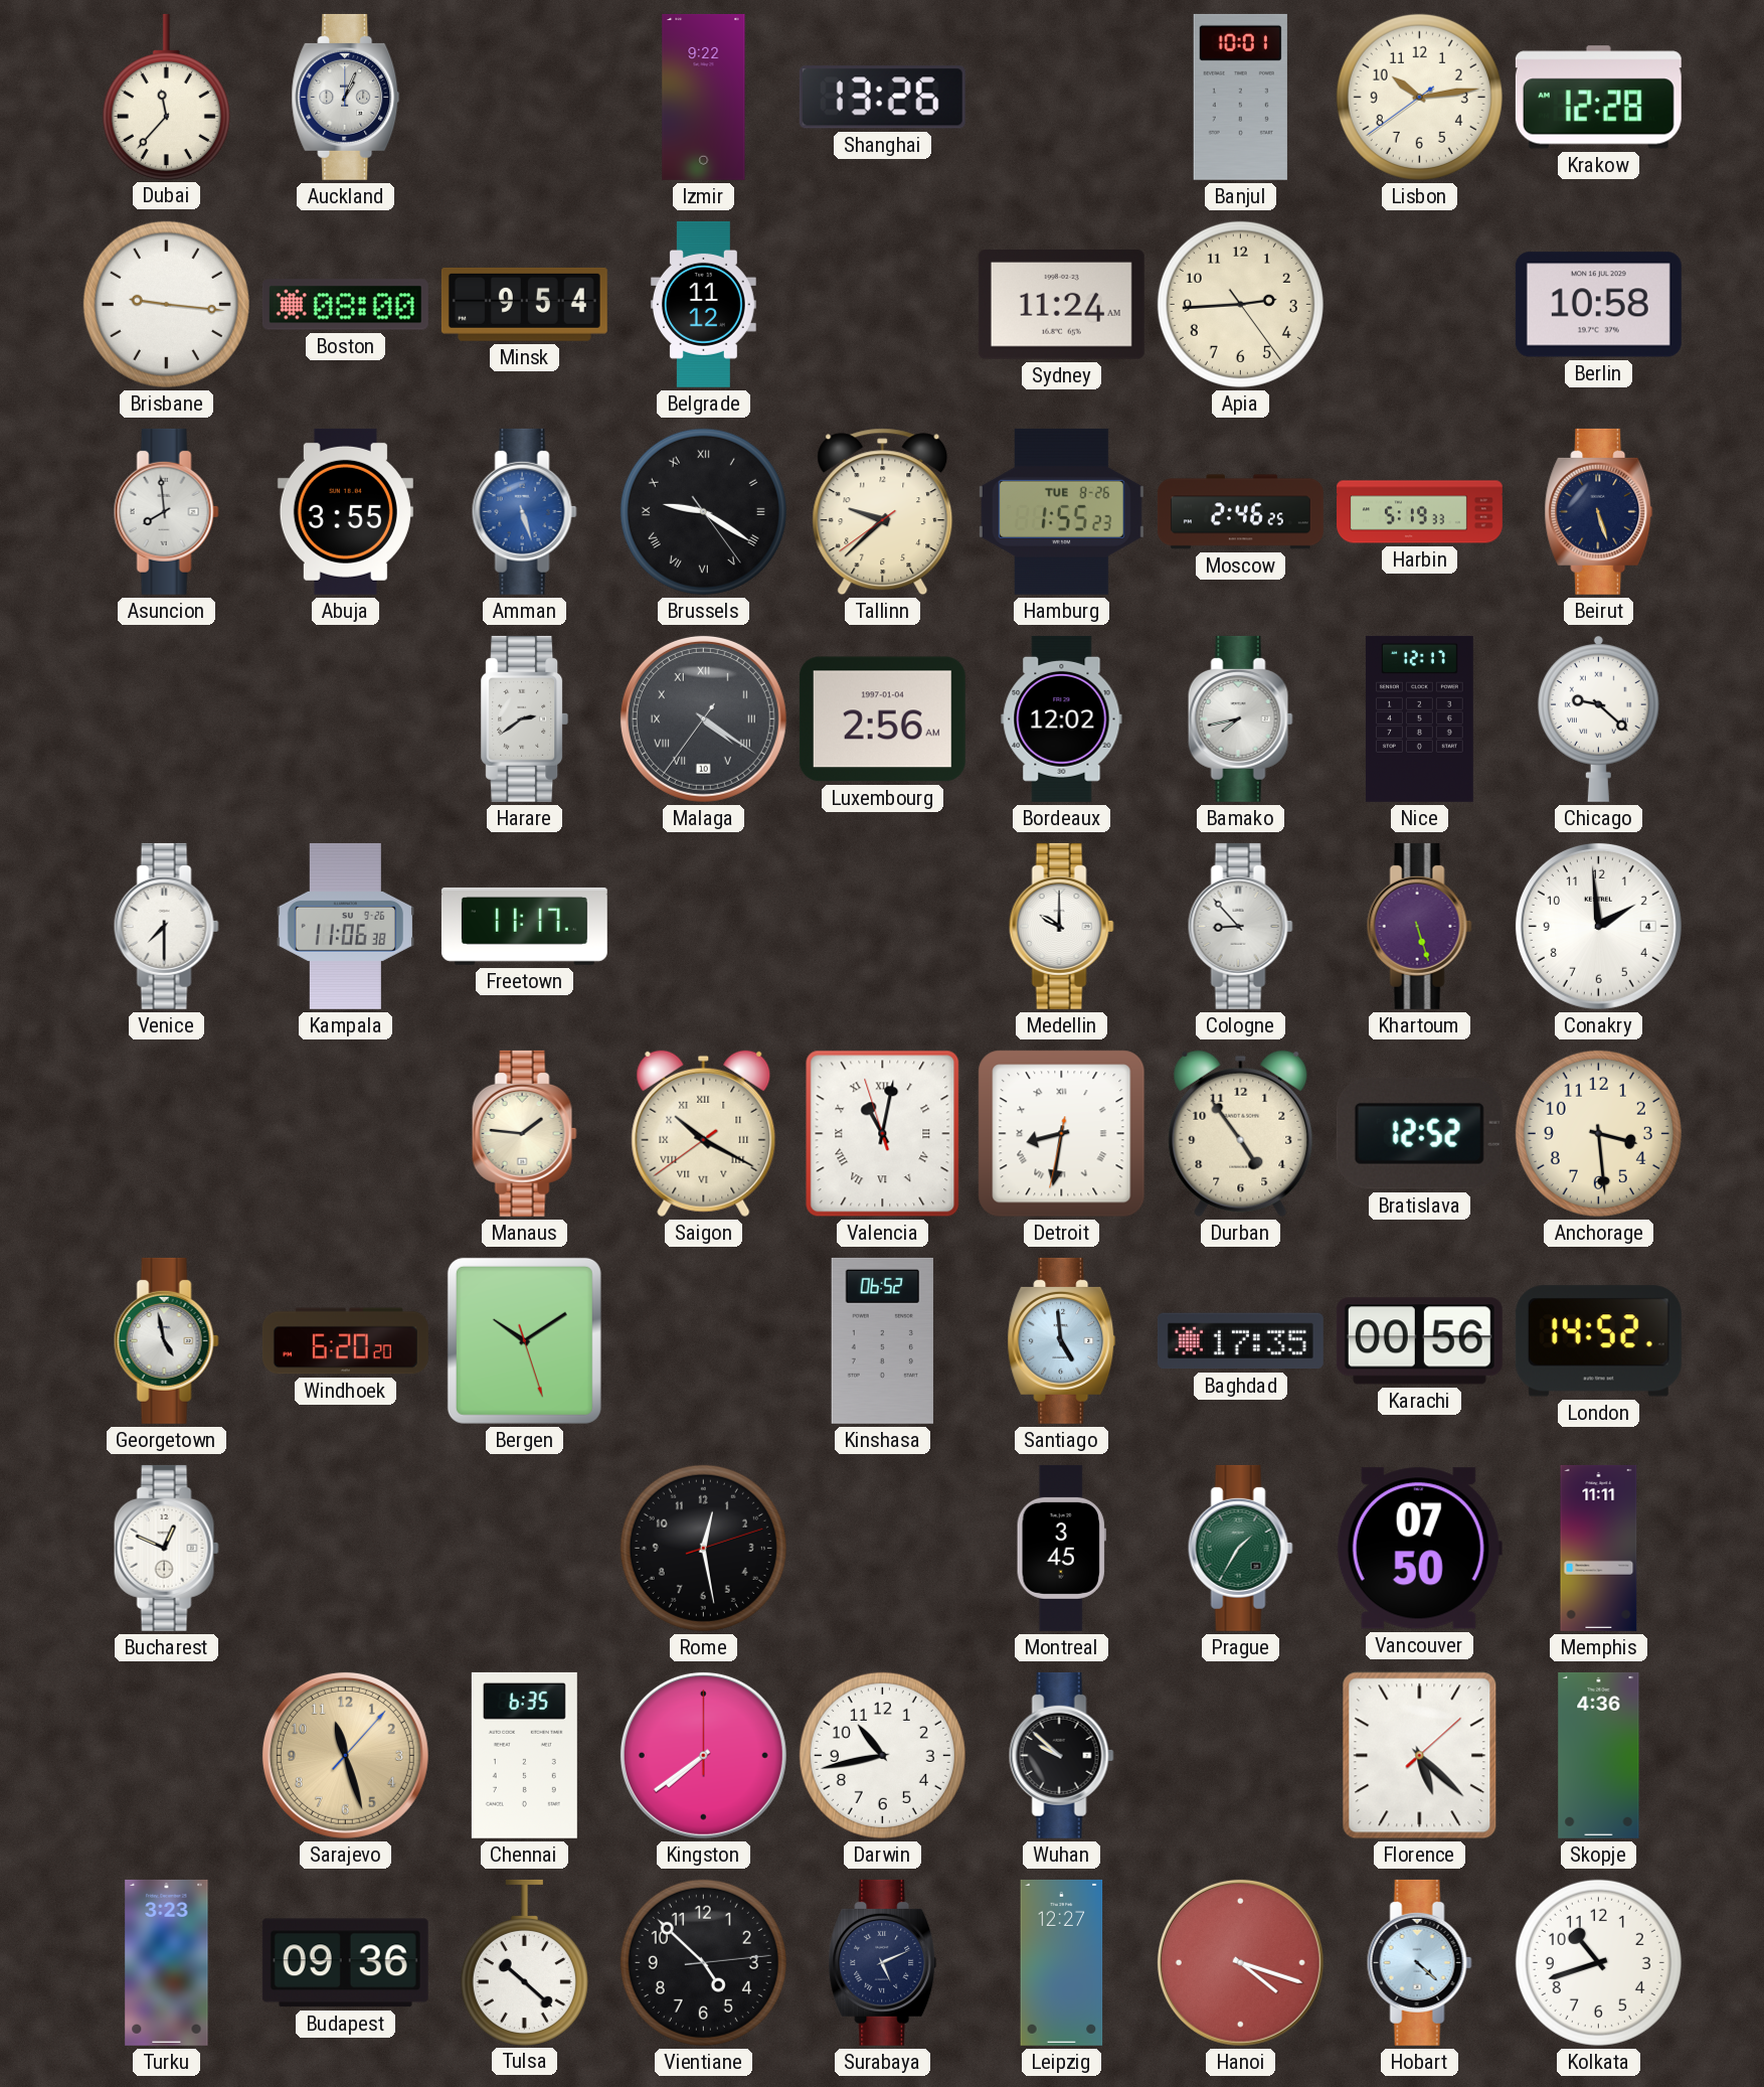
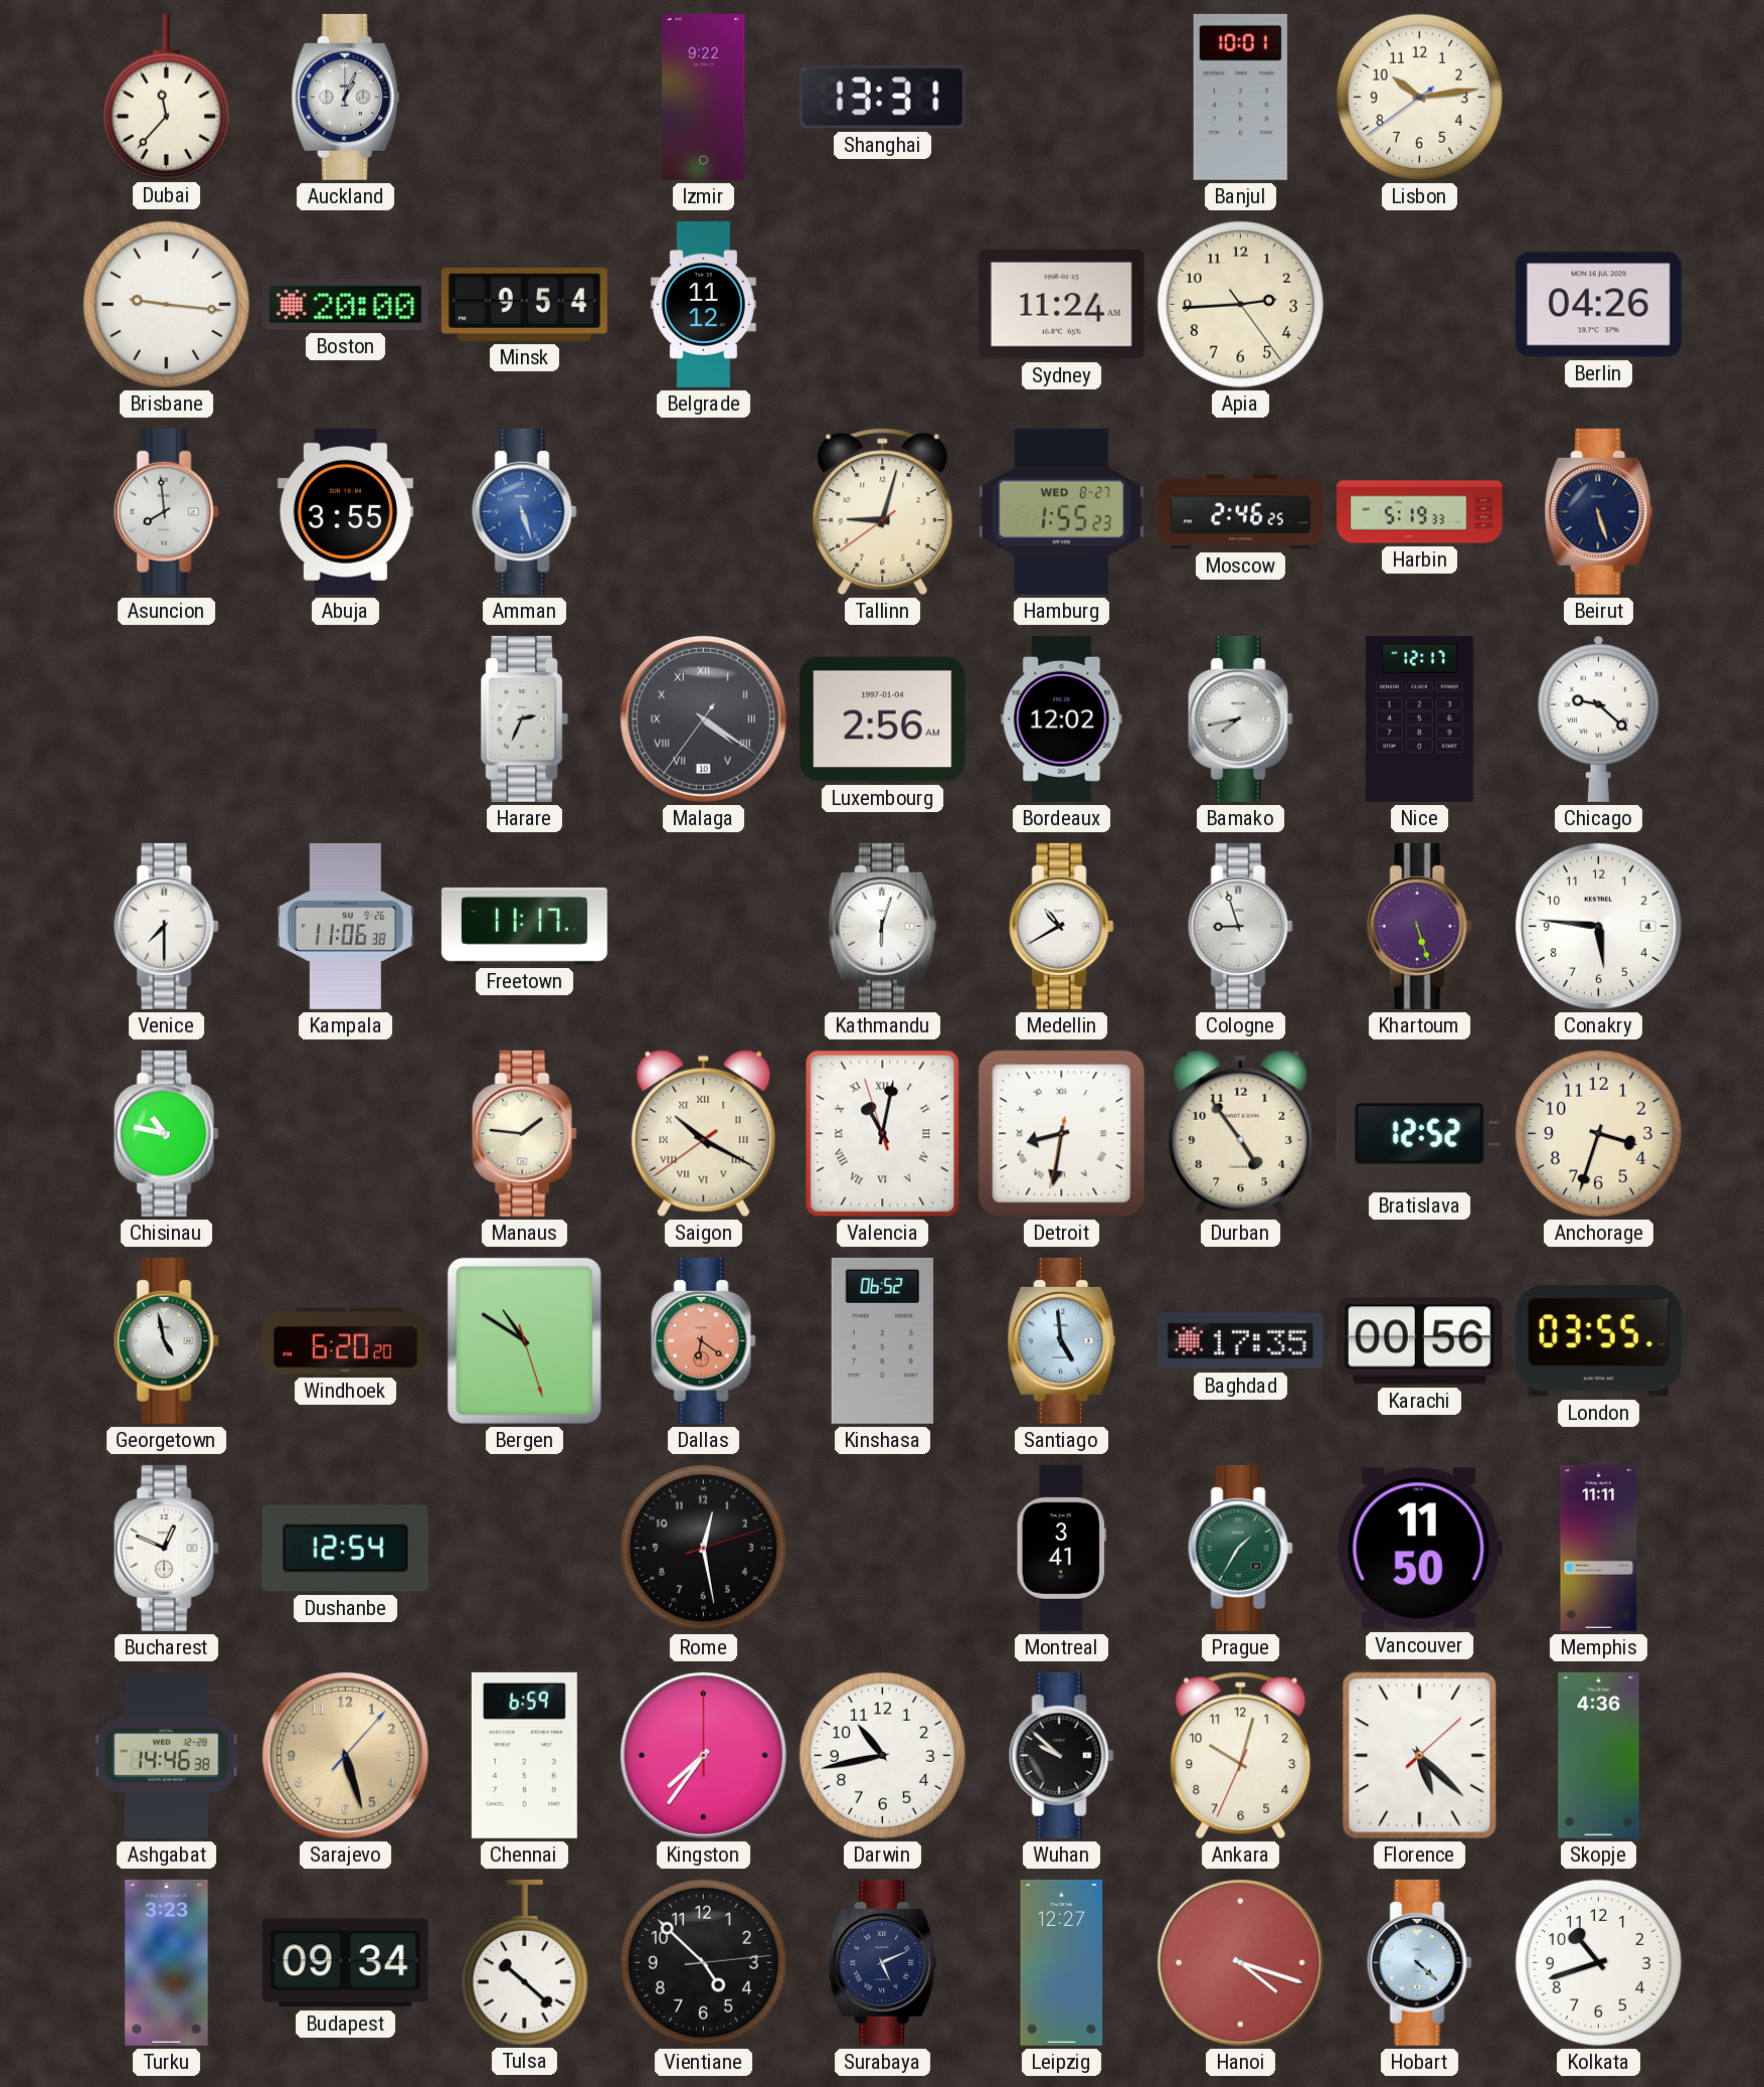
Shanghai: 13:26 -> 13:31
Krakow: 12:28 -> none
Boston: 08:00 -> 20:00
Berlin: 10:58 -> 04:26
Brussels: 9:20 -> none
Tallinn: 9:37 -> 9:02
Hamburg date: TUE 8-26 -> WED 8-27
Harare: 2:39 -> 2:34
Kathmandu: none -> 6:03
Medellin: 10:00 -> 10:40
Cologne: 8:53 -> 8:57
Conakry: 1:59 -> 5:46
Chisinau: none -> 10:47
Anchorage: 3:29 -> 3:33
Bergen: 10:09 -> 10:50
Dallas: none -> 6:21
London: 14:52 -> 03:55
Dushanbe: none -> 12:54
Montreal: 3:45 -> 3:41
Vancouver: 07:50 -> 11:50
Ashgabat: none -> 14:46
Sarajevo: 11:27 -> 5:27
Chennai: 6:35 -> 6:59
Kingston: 7:39 -> 7:36
Ankara: none -> 10:02
Budapest: 09:36 -> 09:34
